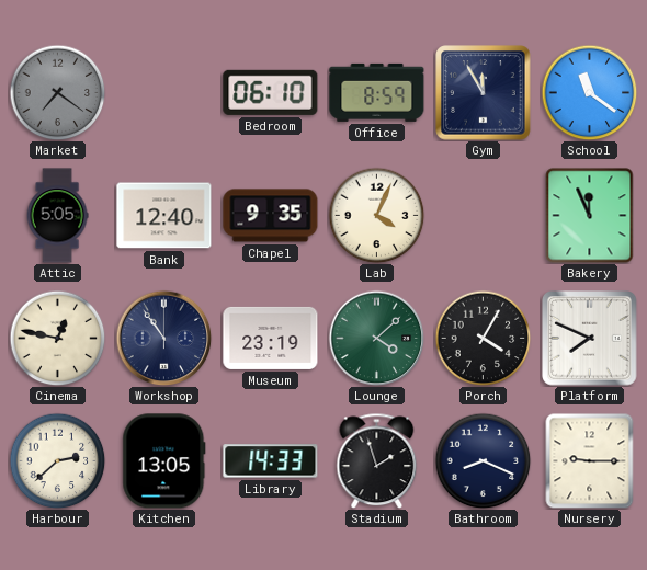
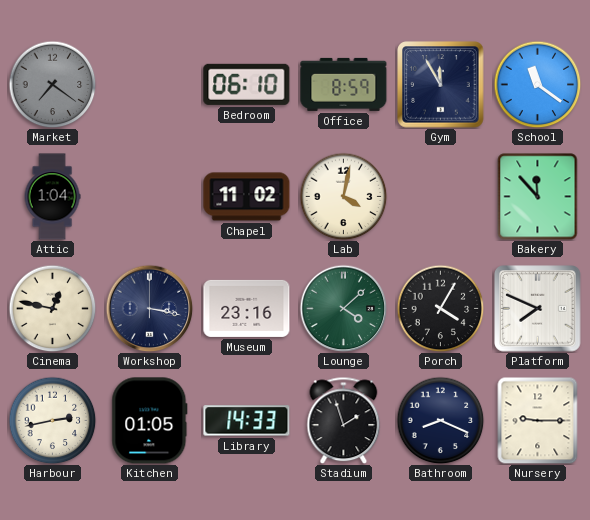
Attic: 5:05 -> 1:04
Bank: 12:40 -> none
Chapel: 9:35 -> 11:02
Lab: 4:04 -> 4:02
Bakery: 11:56 -> 11:53
Workshop: 10:54 -> 3:17
Museum: 23:19 -> 23:16
Harbour: 2:38 -> 2:43
Kitchen: 13:05 -> 01:05
